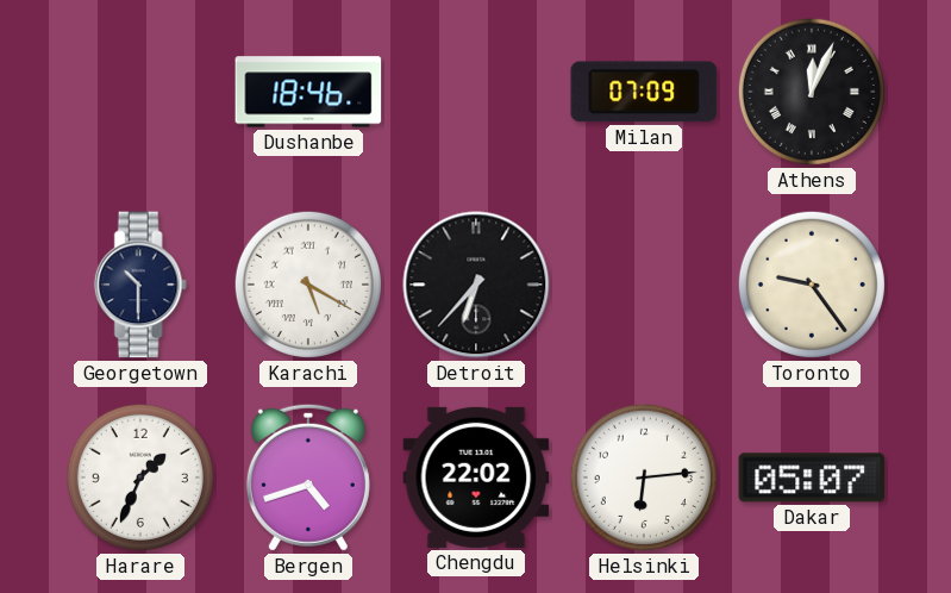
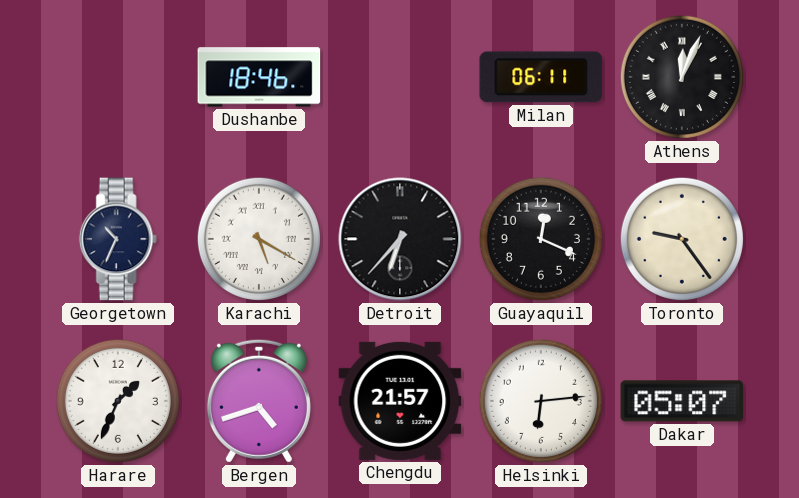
Milan: 07:09 -> 06:11
Georgetown: 10:30 -> 10:34
Guayaquil: none -> 12:19
Chengdu: 22:02 -> 21:57
